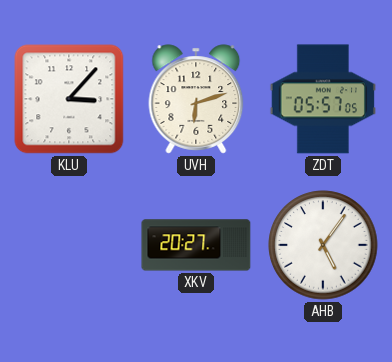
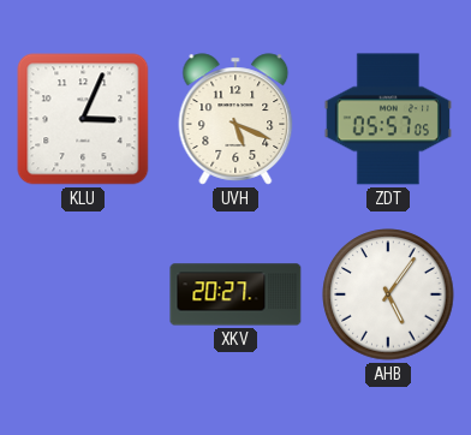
KLU: 3:07 -> 3:04
UVH: 6:12 -> 5:19
